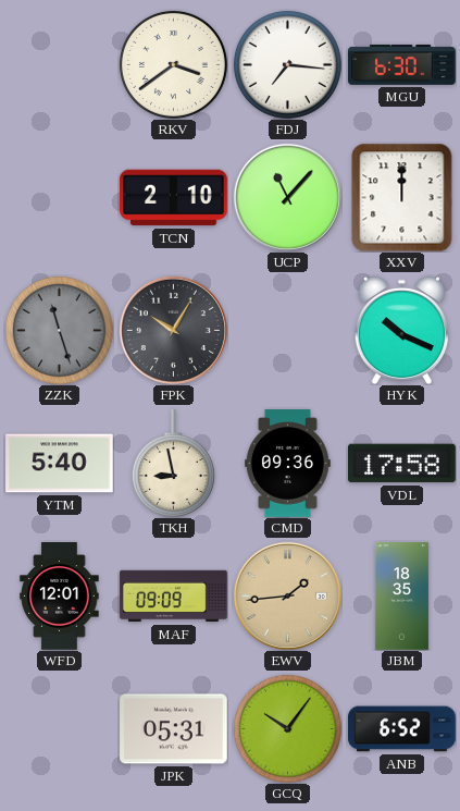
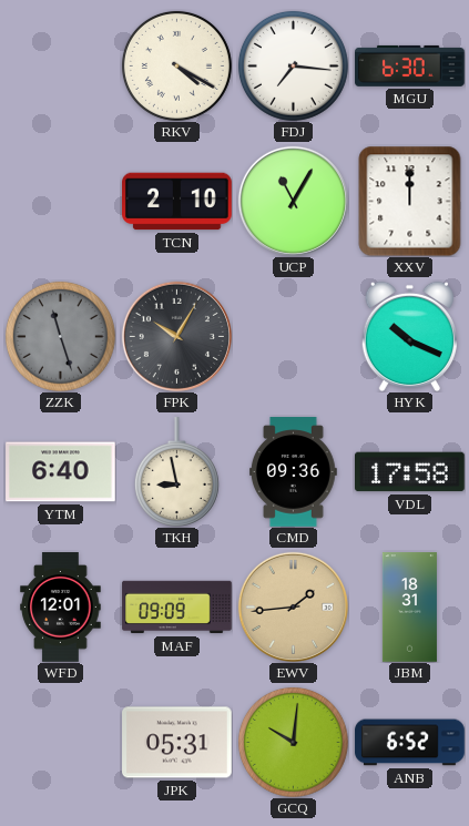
RKV: 3:39 -> 4:20
UCP: 11:07 -> 11:05
YTM: 5:40 -> 6:40
JBM: 18:35 -> 18:31
GCQ: 10:06 -> 10:01
